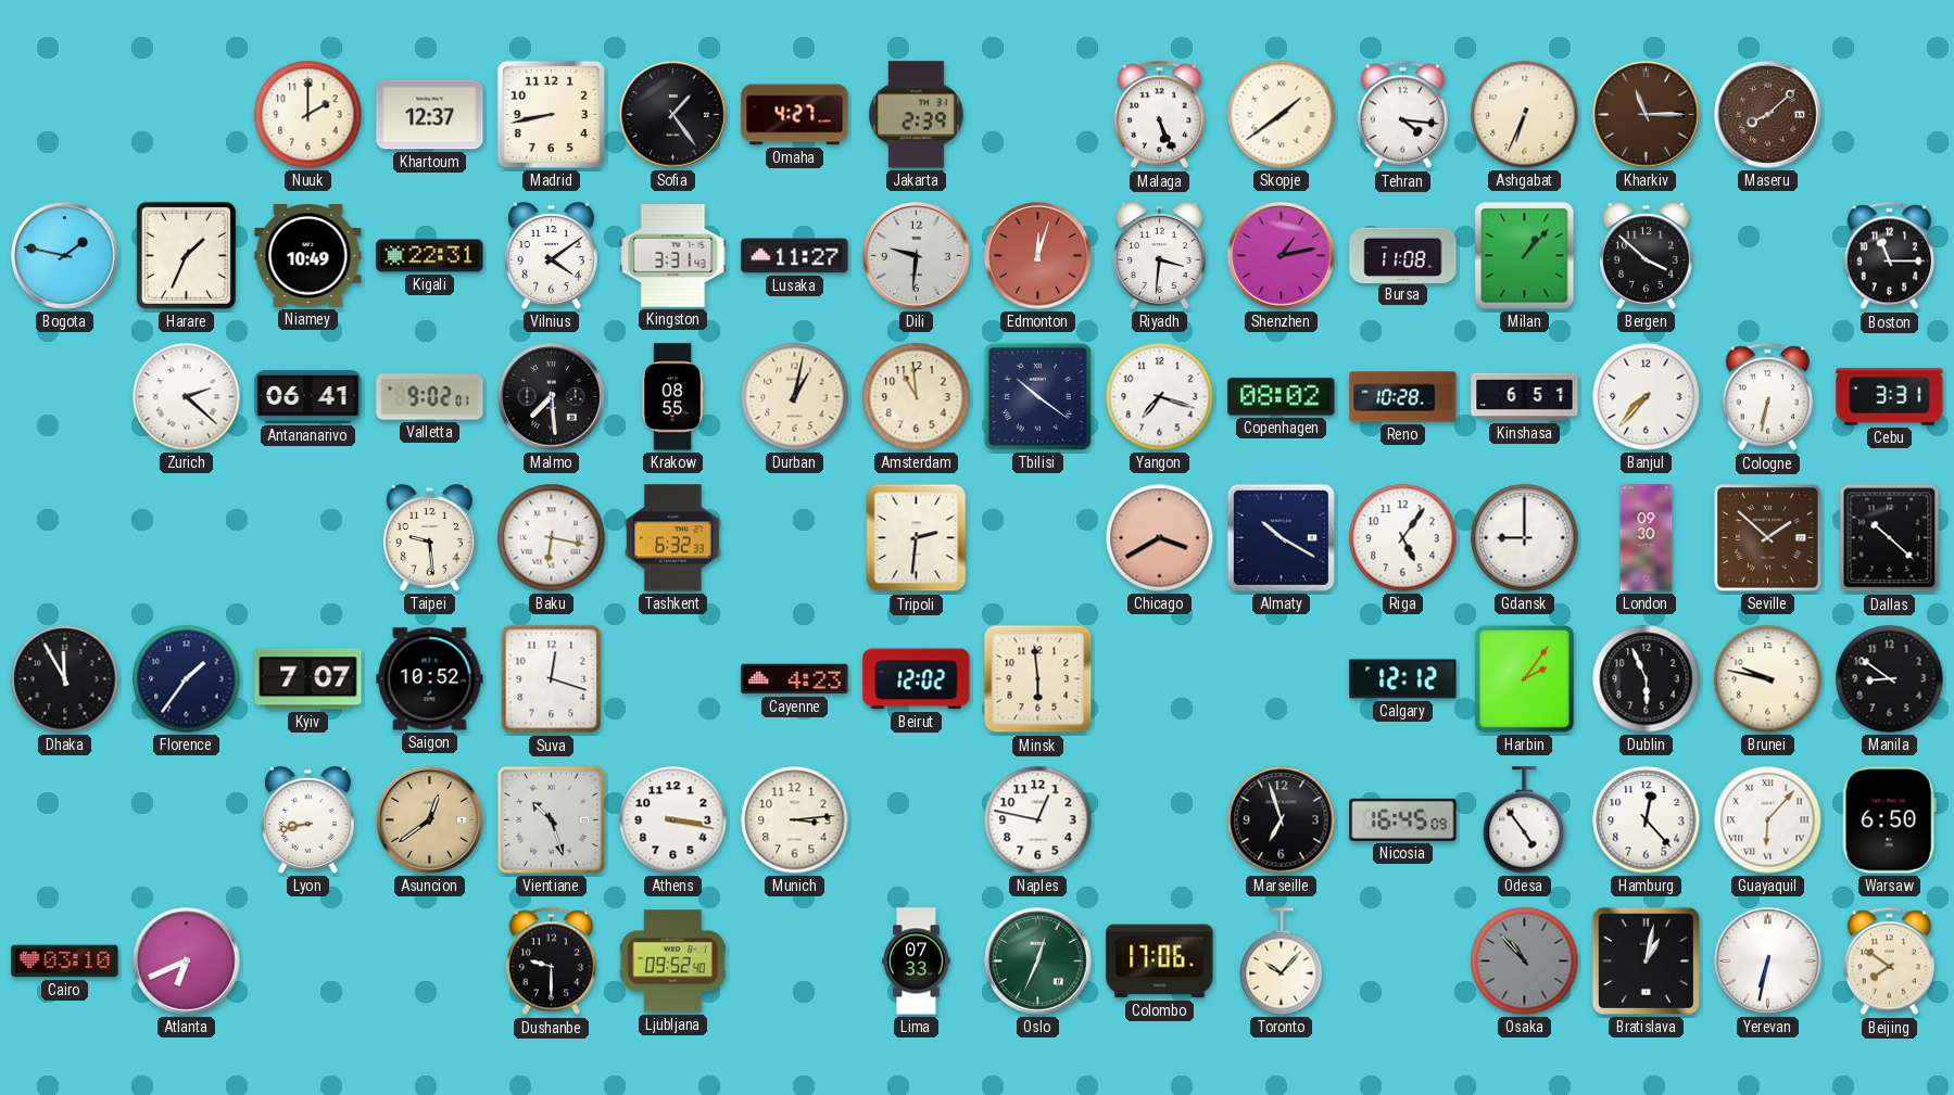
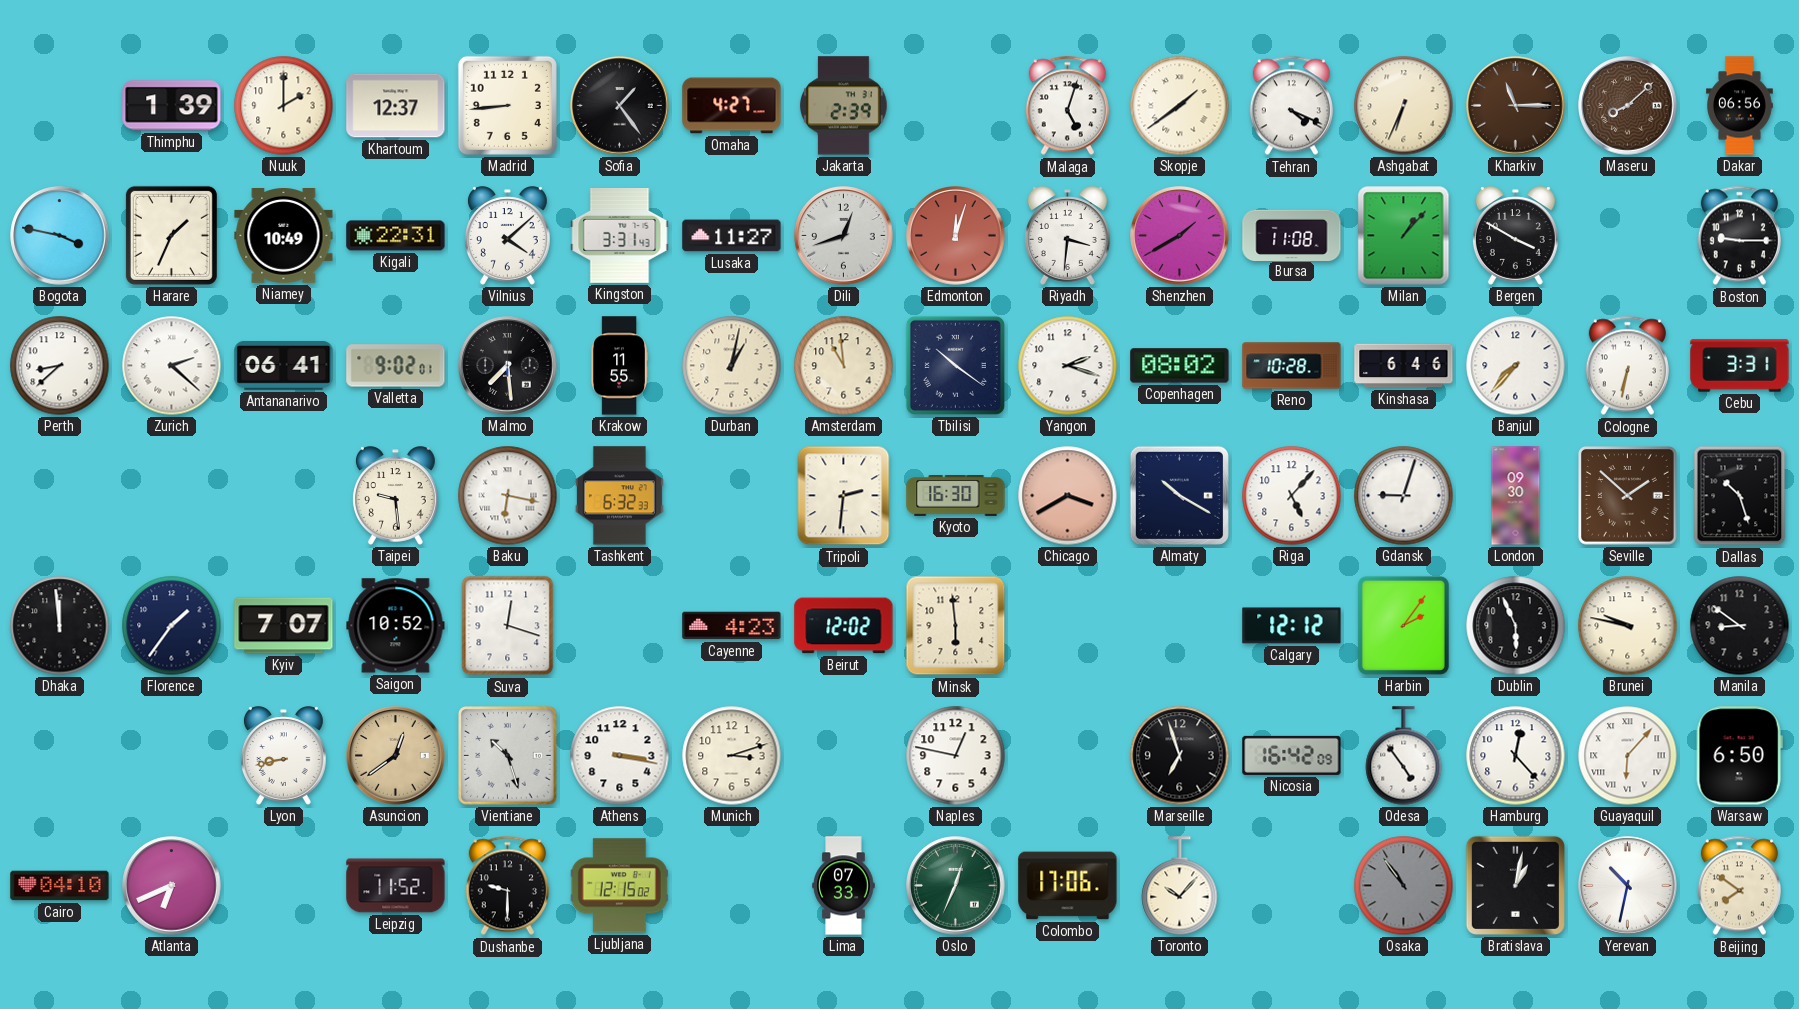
Thimphu: none -> 1:39
Madrid: 8:43 -> 8:44
Malaga: 5:26 -> 5:03
Tehran: 4:16 -> 4:19
Dakar: none -> 06:56
Bogota: 1:47 -> 3:47
Vilnius: 4:09 -> 4:08
Dili: 9:31 -> 12:42
Shenzhen: 1:13 -> 1:40
Bergen: 3:52 -> 3:50
Boston: 11:15 -> 9:15
Perth: none -> 8:38
Krakow: 08:55 -> 11:55
Yangon: 7:18 -> 2:18
Kinshasa: 6:51 -> 6:46
Kyoto: none -> 16:30
Riga: 5:06 -> 5:07
Gdansk: 9:00 -> 9:03
Dallas: 10:22 -> 10:27
Dhaka: 11:55 -> 11:59
Munich: 3:14 -> 3:12
Nicosia: 16:45 -> 16:42
Cairo: 03:10 -> 04:10
Leipzig: none -> 11:52
Ljubljana: 09:52 -> 12:15
Osaka: 10:53 -> 10:54
Yerevan: 6:32 -> 10:32
